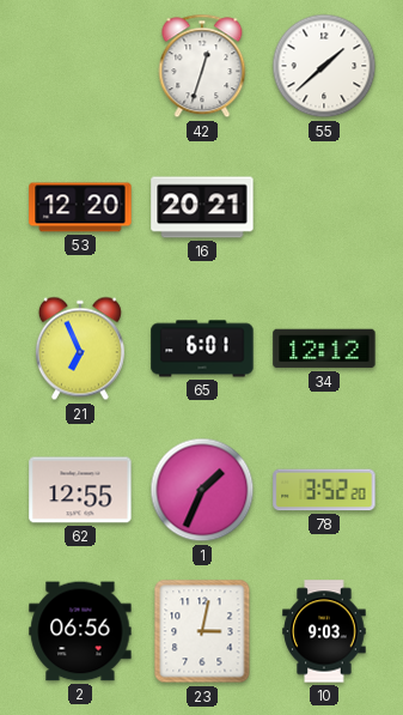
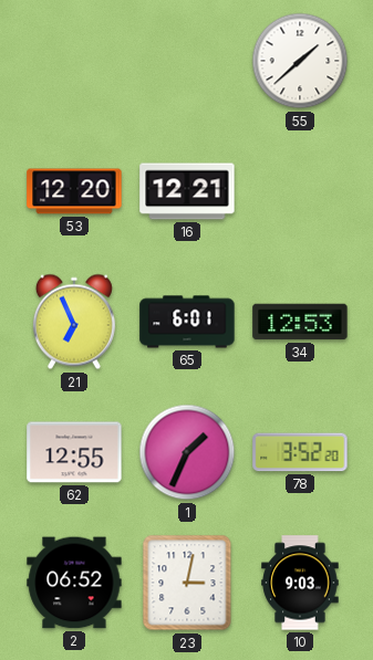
42: 12:33 -> none
16: 20:21 -> 12:21
34: 12:12 -> 12:53
2: 06:56 -> 06:52
